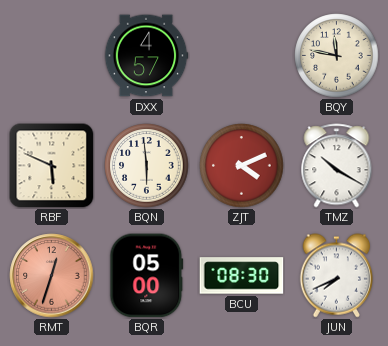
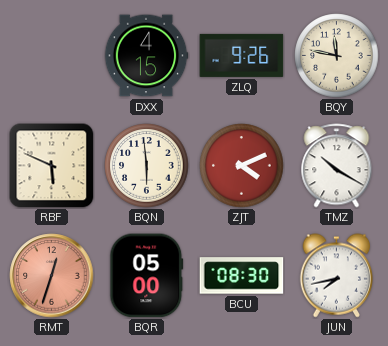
DXX: 4:57 -> 4:15
ZLQ: none -> 9:26
JUN: 7:41 -> 7:43
